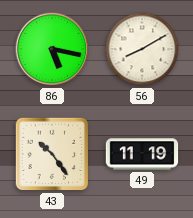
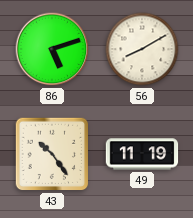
86: 5:17 -> 5:12
